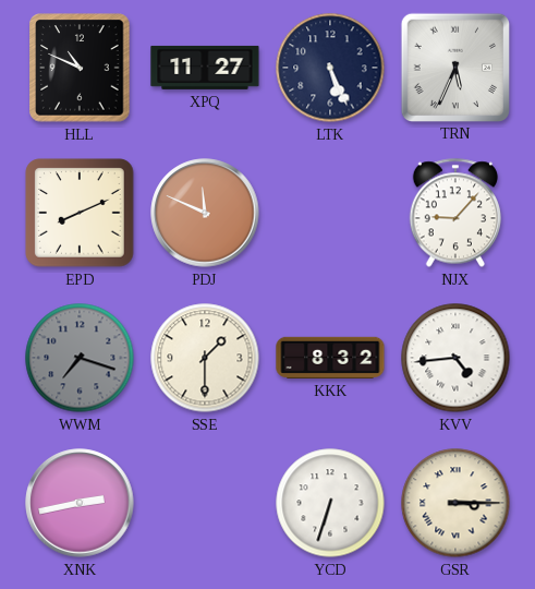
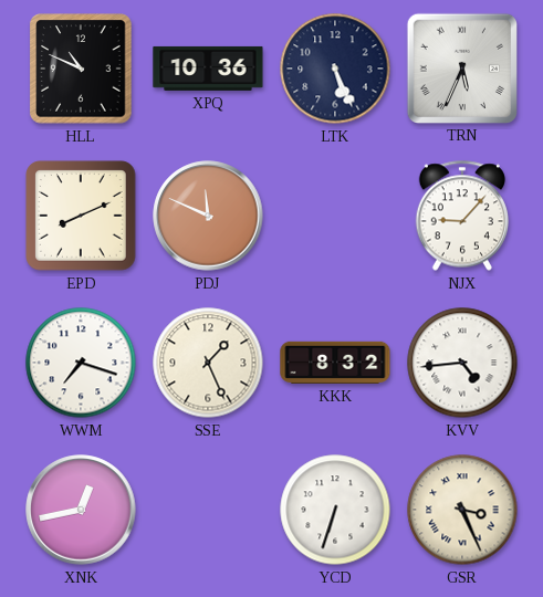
XPQ: 11:27 -> 10:36
WWM dial: grey -> white
SSE: 1:30 -> 1:26
XNK: 2:43 -> 12:43
GSR: 3:15 -> 3:26
